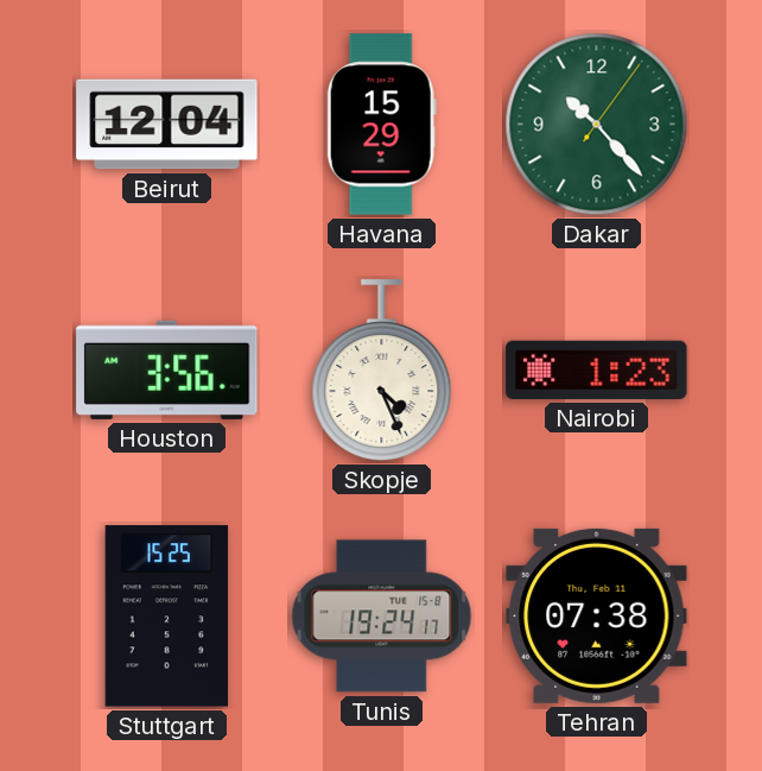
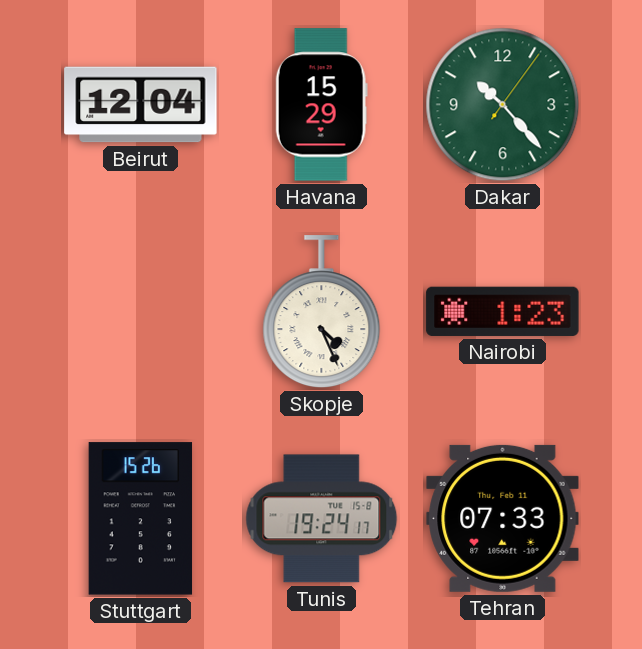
Houston: 3:56 -> none
Stuttgart: 15:25 -> 15:26
Tehran: 07:38 -> 07:33
